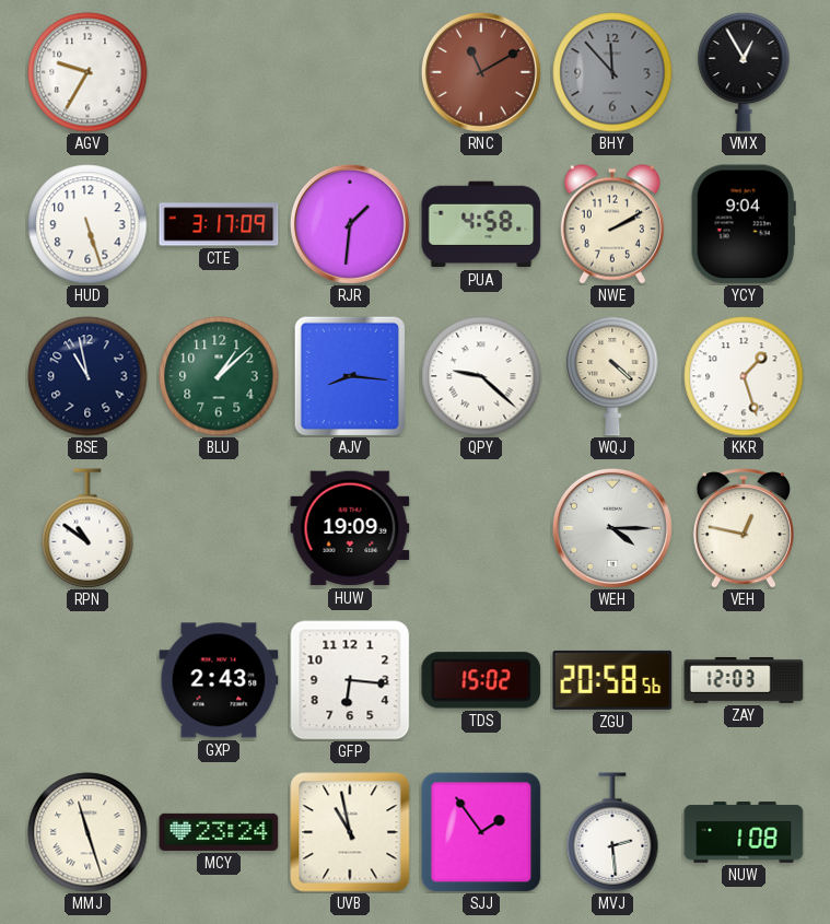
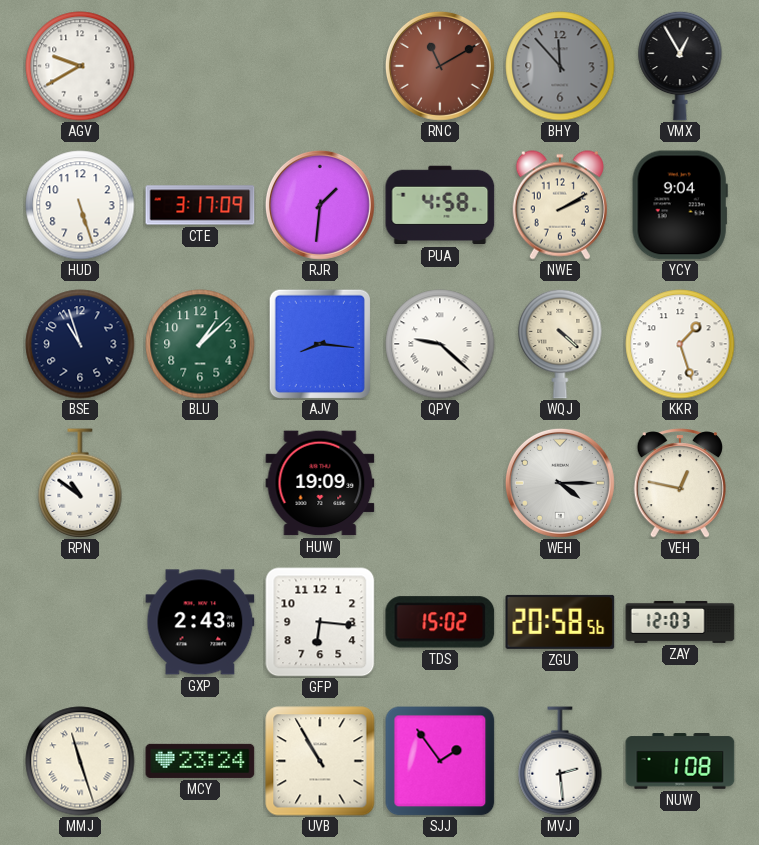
AGV: 9:35 -> 9:40
BSE: 10:58 -> 10:57
UVB: 10:58 -> 10:55
